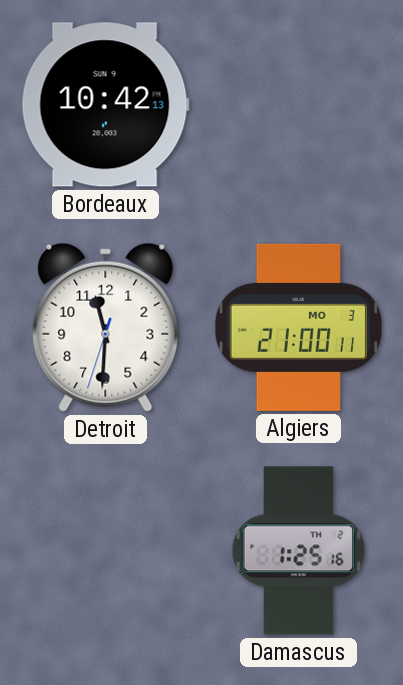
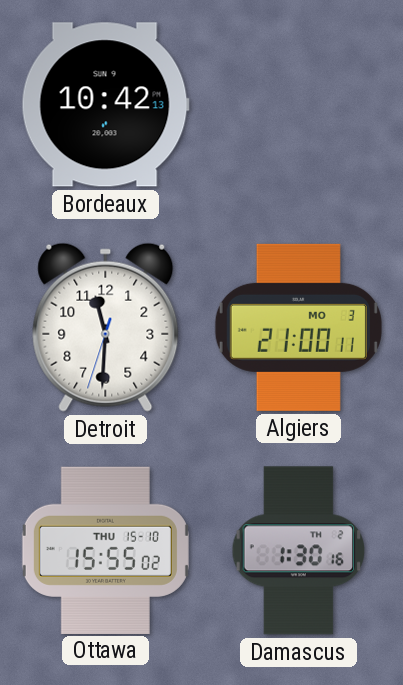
Ottawa: none -> 15:55
Damascus: 1:25 -> 1:30
